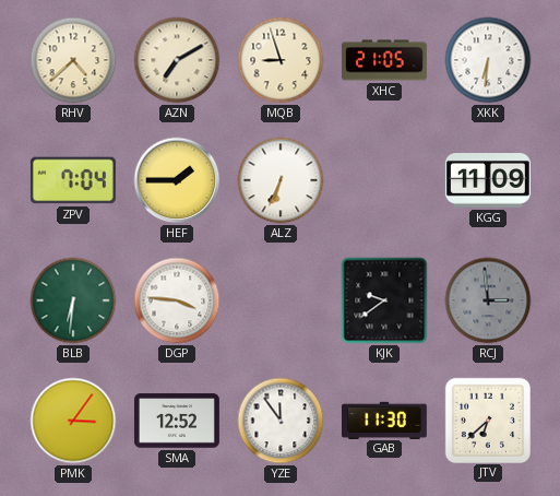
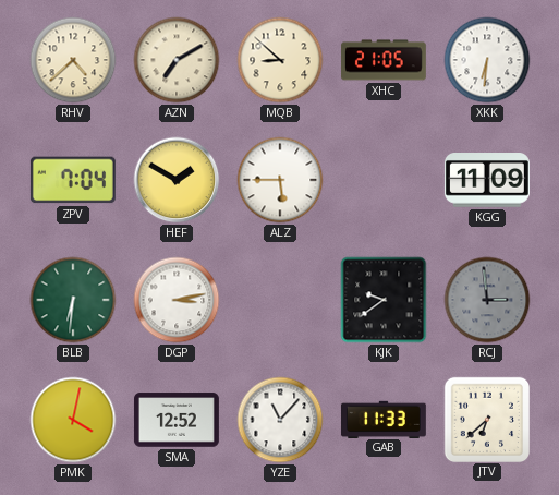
MQB: 8:57 -> 8:52
HEF: 1:45 -> 1:50
ALZ: 6:34 -> 5:45
DGP: 3:46 -> 3:13
PMK: 3:06 -> 4:02
YZE: 11:54 -> 11:07
GAB: 11:30 -> 11:33
